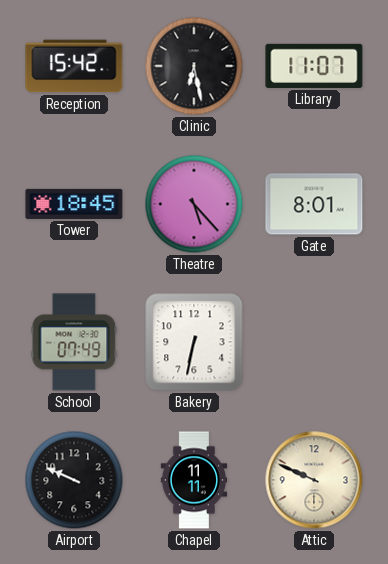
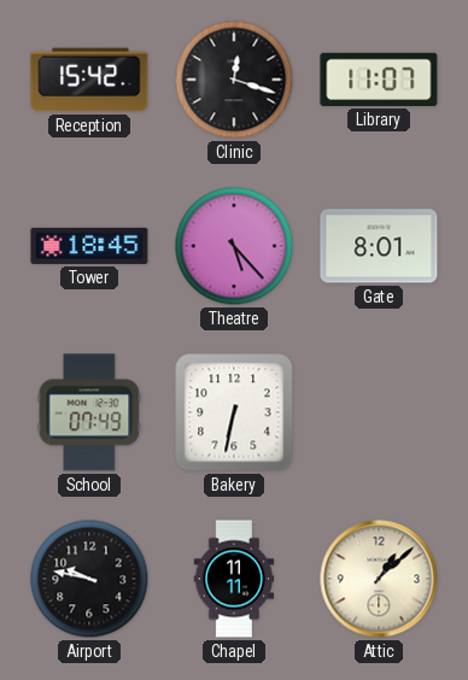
Clinic: 6:28 -> 12:18
Airport: 9:49 -> 9:47
Attic: 9:49 -> 1:08
